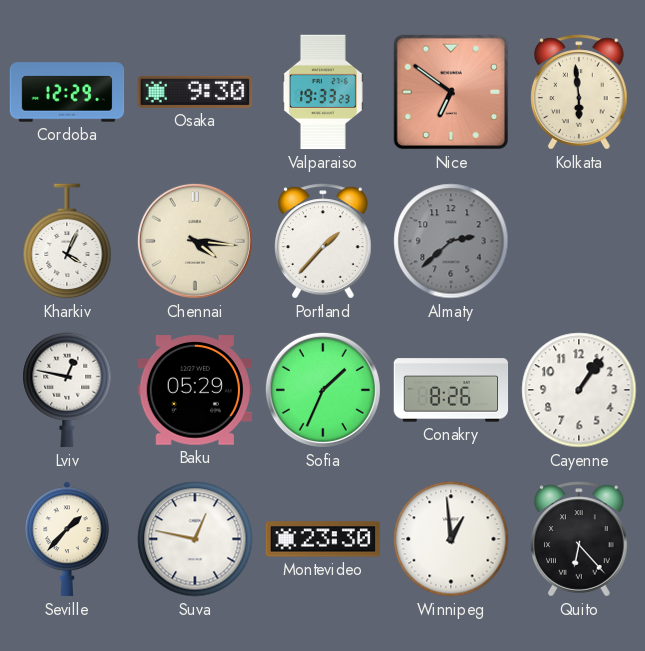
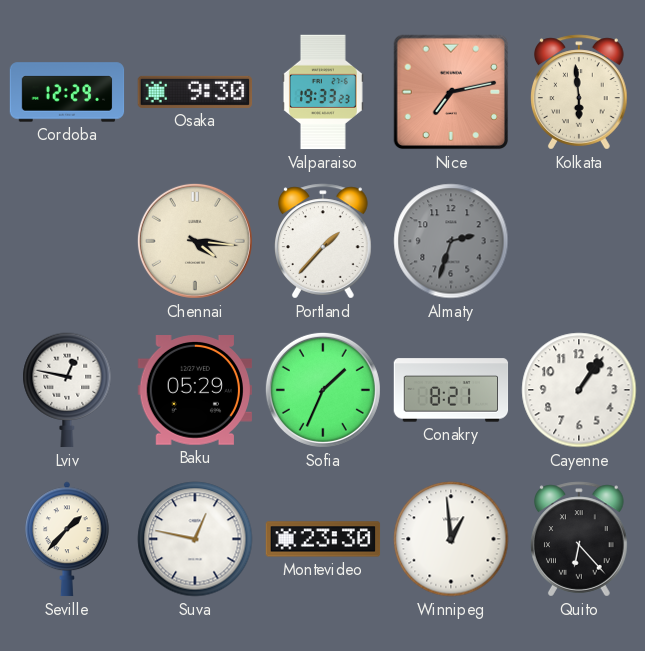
Nice: 6:51 -> 7:13
Kharkiv: 4:04 -> none
Almaty: 2:38 -> 2:33
Conakry: 8:26 -> 8:21
